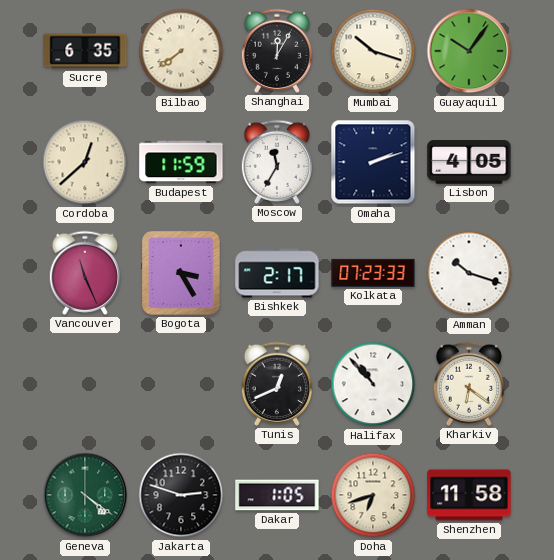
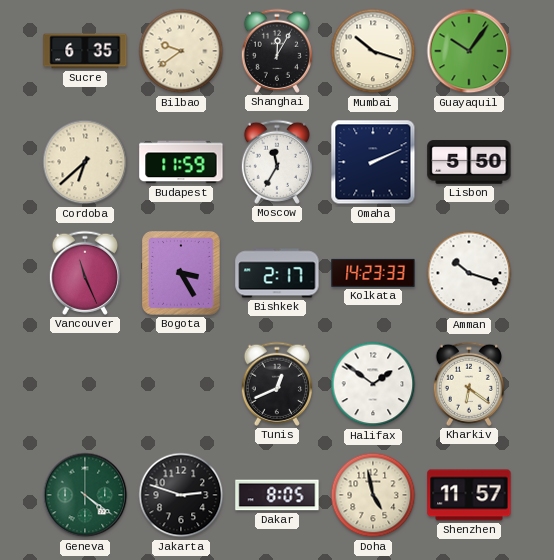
Bilbao: 7:39 -> 9:39
Cordoba: 12:38 -> 6:38
Omaha: 2:12 -> 2:11
Lisbon: 4:05 -> 5:50
Kolkata: 07:23 -> 14:23
Halifax: 10:53 -> 1:51
Dakar: 1:05 -> 8:05
Doha: 6:42 -> 4:58
Shenzhen: 11:58 -> 11:57
